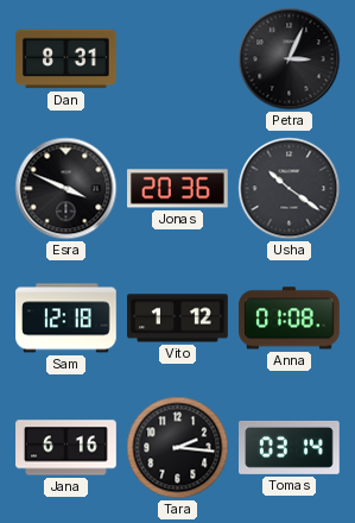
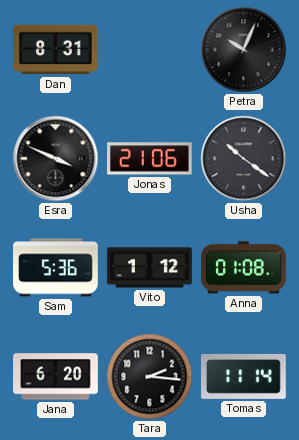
Petra: 3:04 -> 10:04
Jonas: 20:36 -> 21:06
Sam: 12:18 -> 5:36
Jana: 6:16 -> 6:20
Tomas: 03:14 -> 11:14
